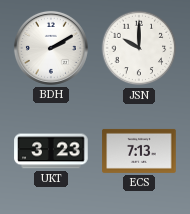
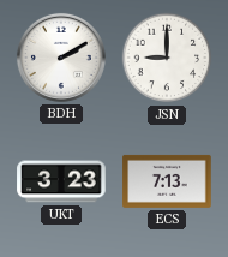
JSN: 10:00 -> 9:00
